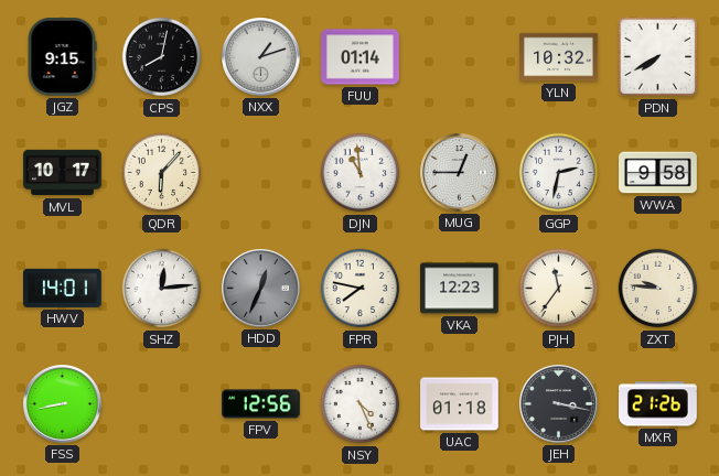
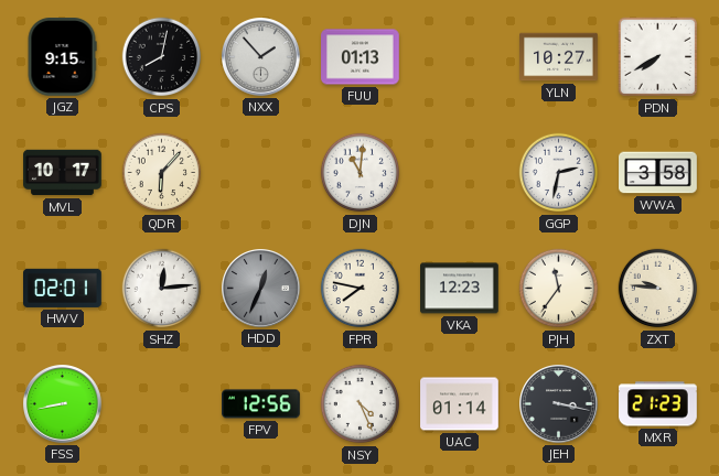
NXX: 1:12 -> 1:53
FUU: 01:14 -> 01:13
YLN: 10:32 -> 10:27
DJN: 10:59 -> 11:01
MUG: 12:45 -> none
WWA: 9:58 -> 3:58
HWV: 14:01 -> 02:01
UAC: 01:18 -> 01:14
MXR: 21:26 -> 21:23
